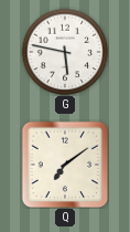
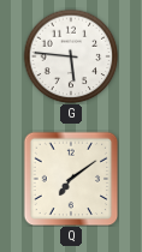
G: 5:47 -> 5:46
